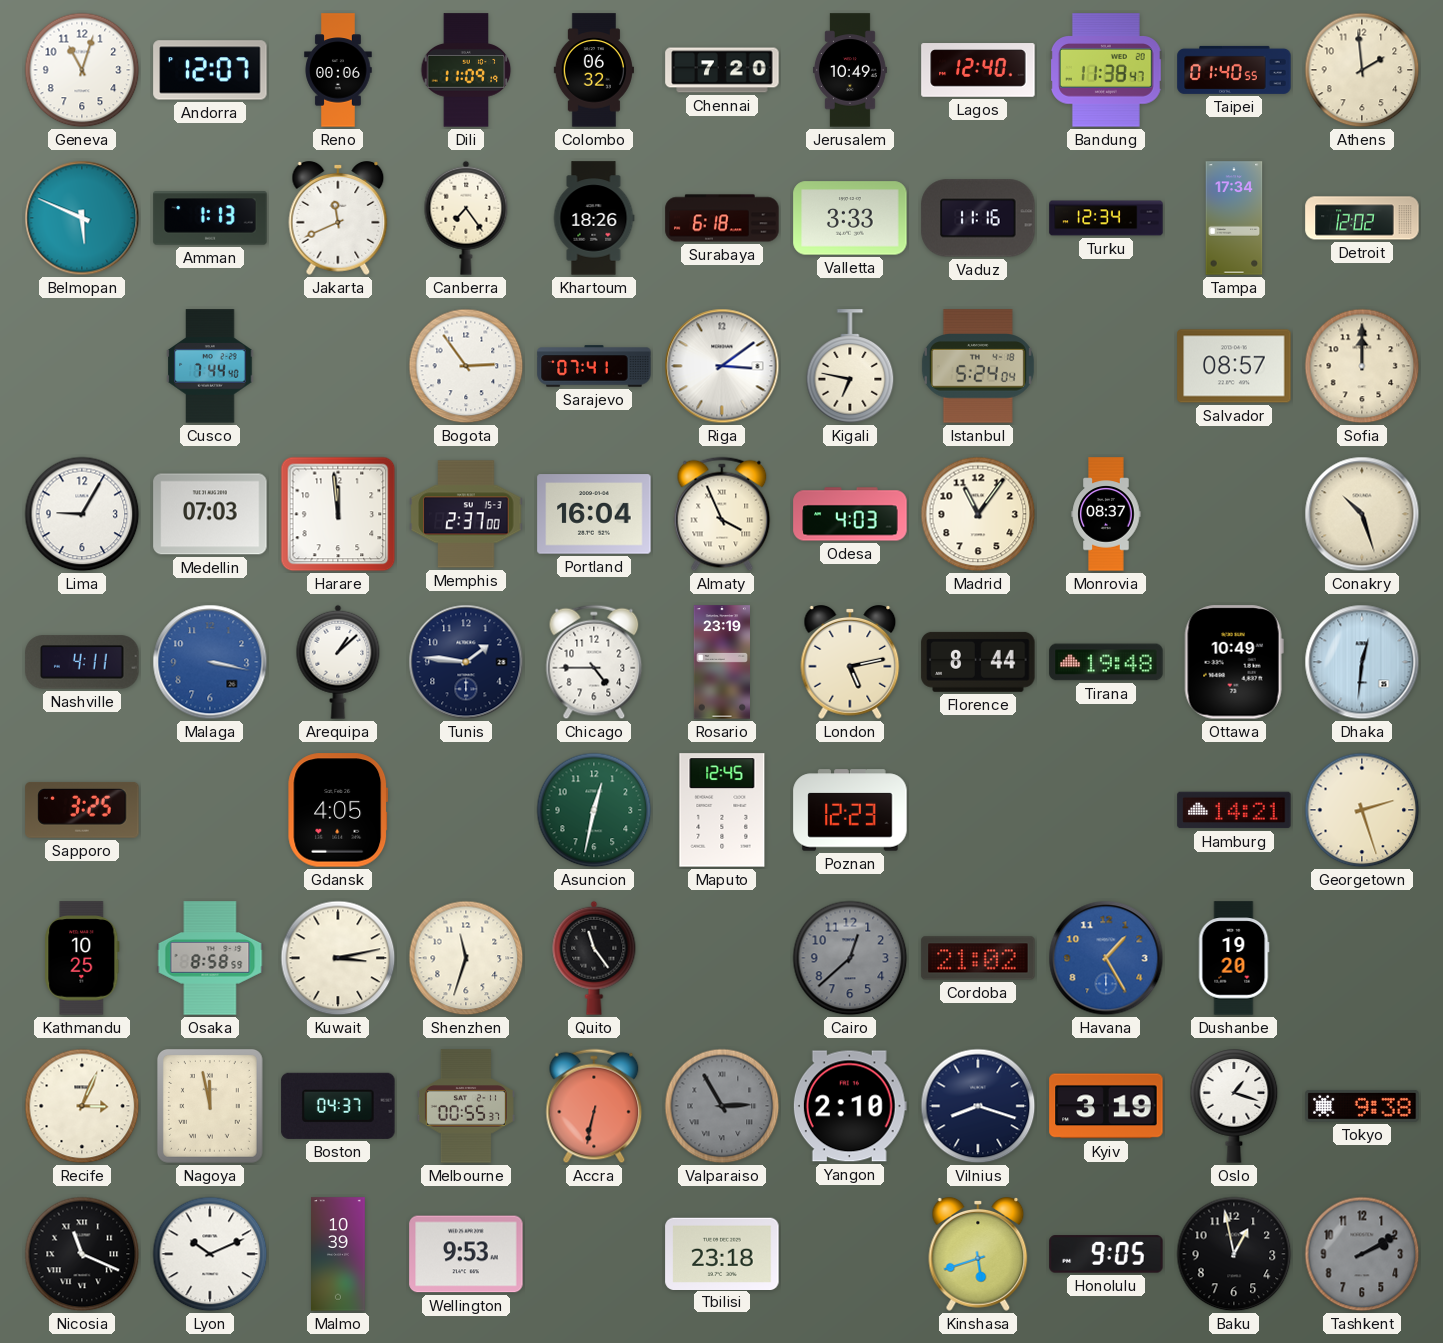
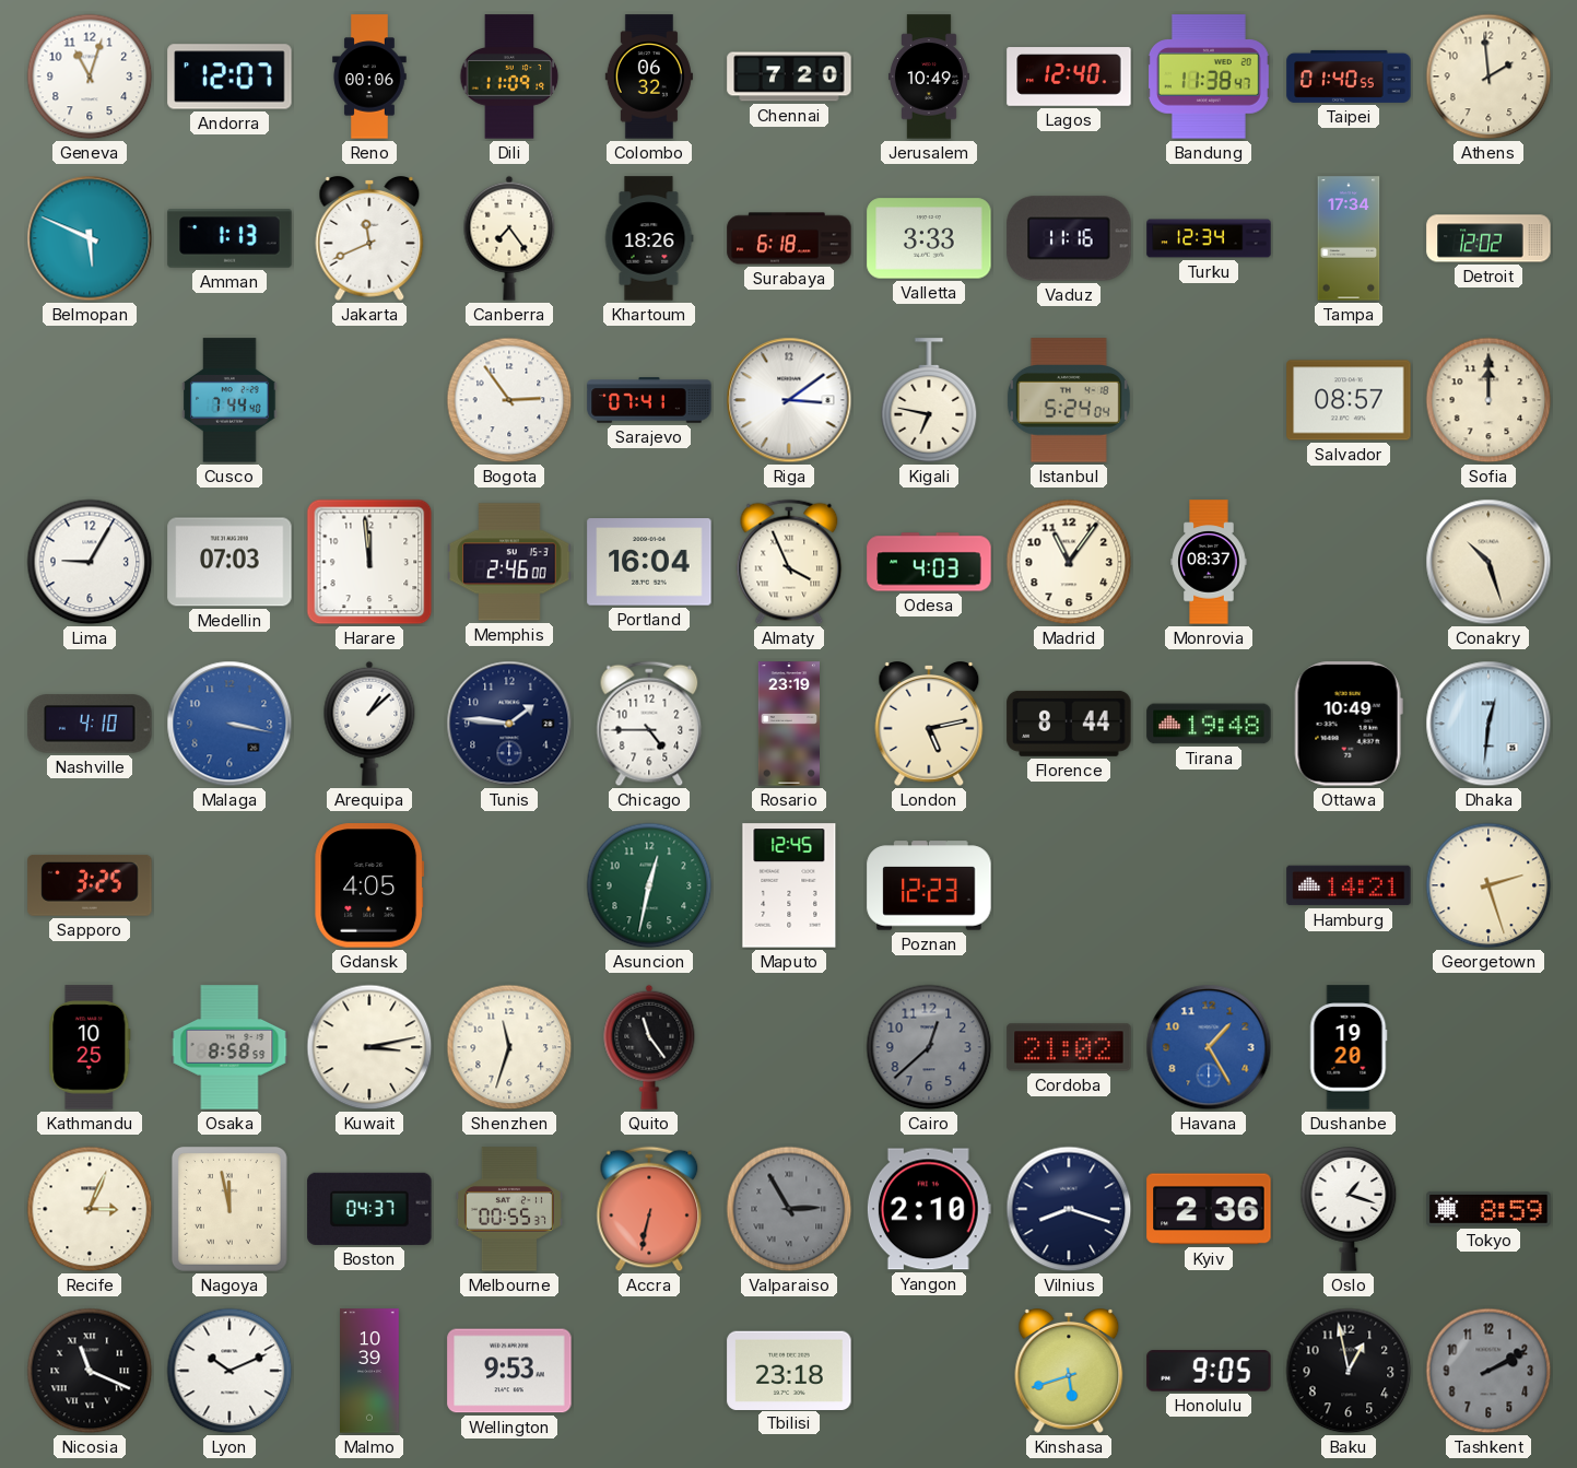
Memphis: 2:37 -> 2:46
Nashville: 4:11 -> 4:10
Kyiv: 3:19 -> 2:36
Tokyo: 9:38 -> 8:59
